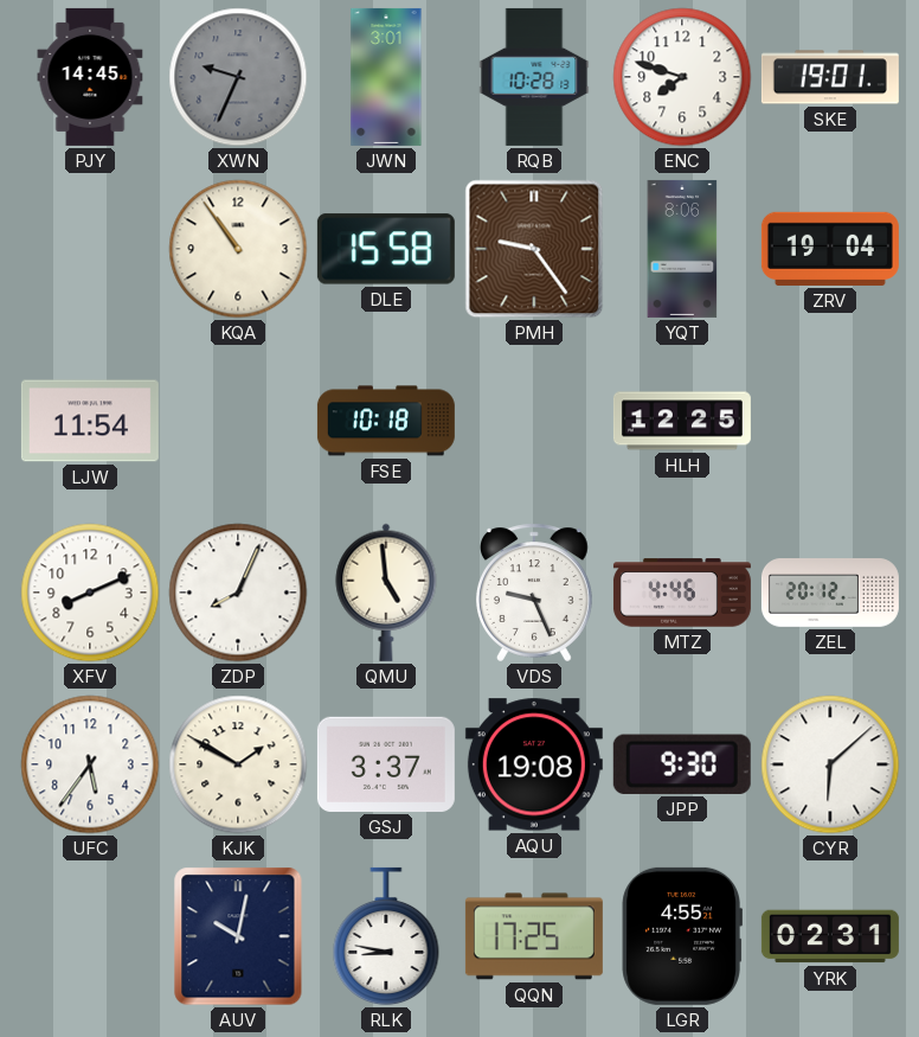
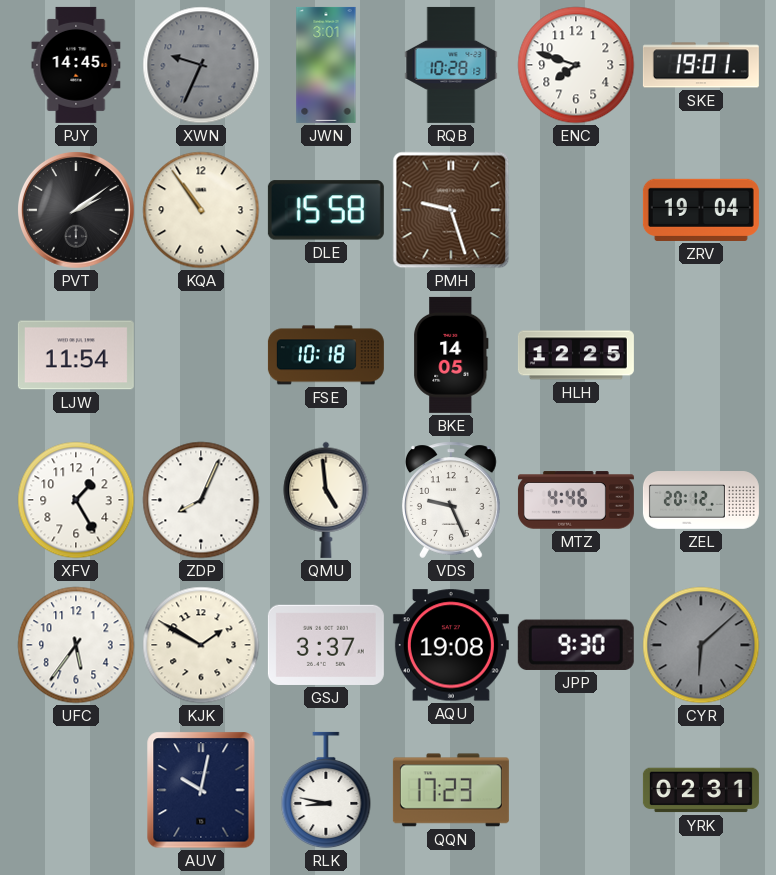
PVT: none -> 2:09
PMH: 9:24 -> 9:27
YQT: 8:06 -> none
BKE: none -> 14:05
XFV: 8:11 -> 1:25
CYR dial: white -> grey
QQN: 17:25 -> 17:23
LGR: 4:55 -> none
